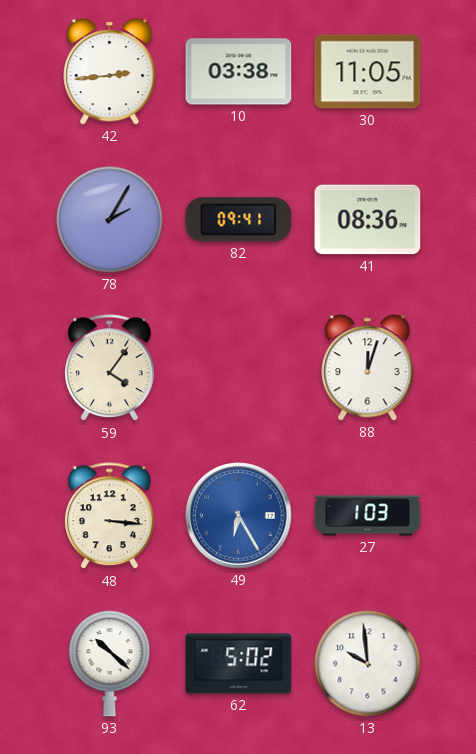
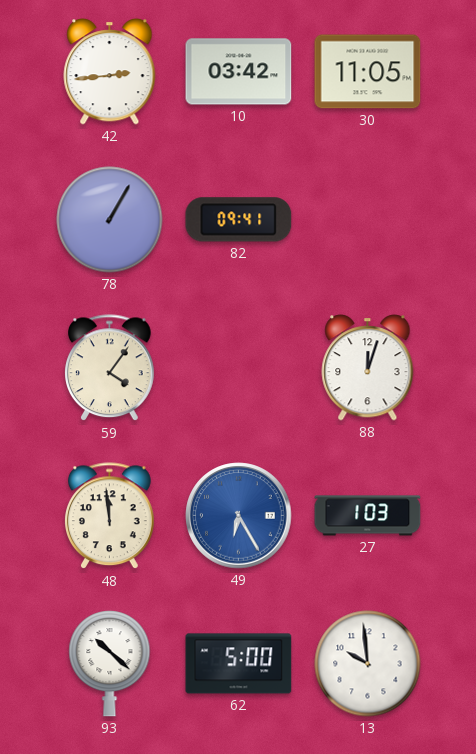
10: 03:38 -> 03:42
78: 2:05 -> 1:05
41: 08:36 -> none
48: 3:16 -> 11:59
62: 5:02 -> 5:00
